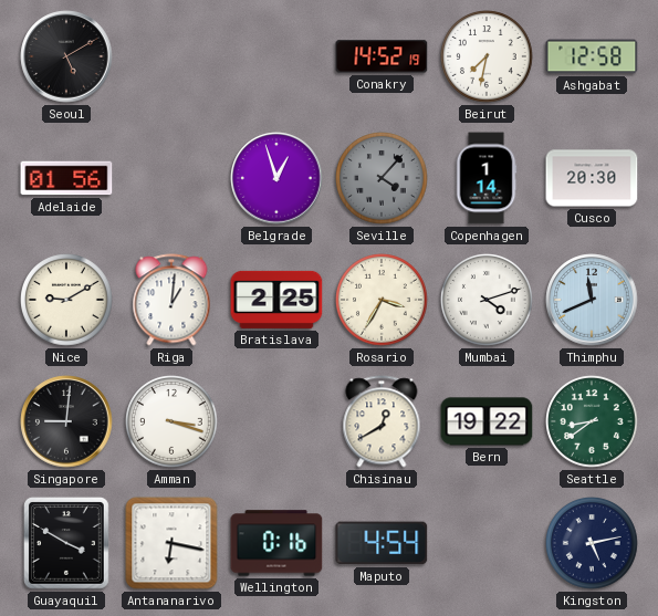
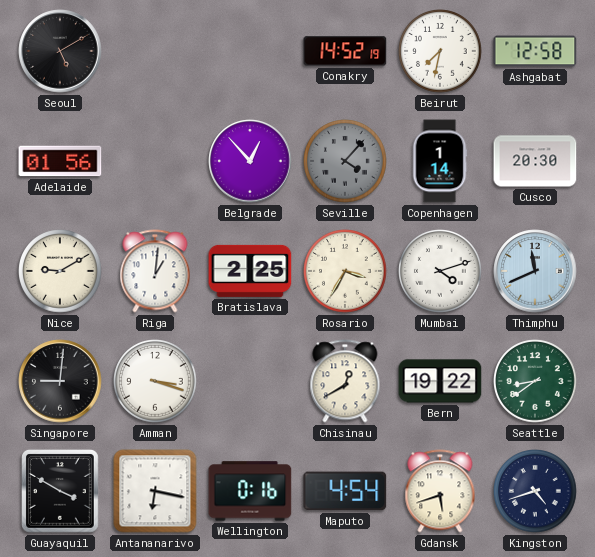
Belgrade: 12:57 -> 12:53
Gdansk: none -> 5:42
Kingston: 5:13 -> 4:42
